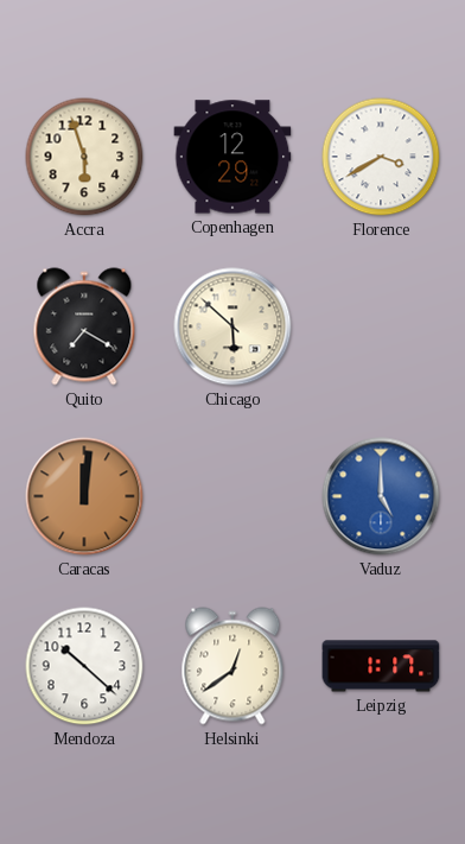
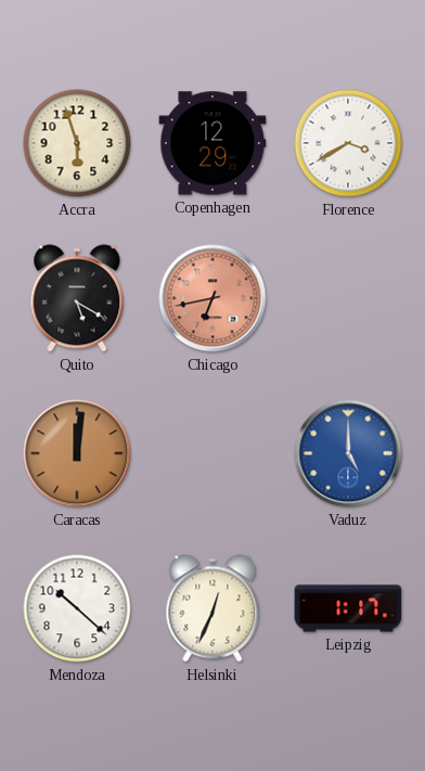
Quito: 7:20 -> 5:20
Chicago: 5:52 -> 6:43
Chicago dial: cream -> salmon
Helsinki: 12:39 -> 12:34
